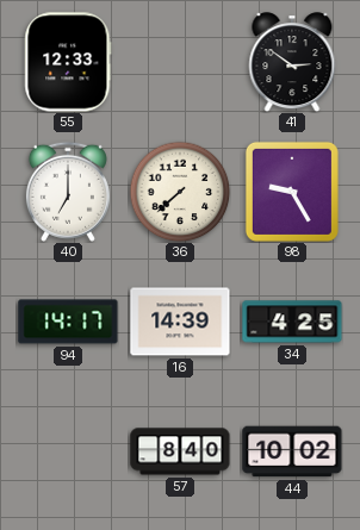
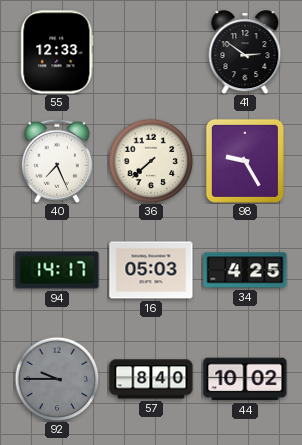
40: 7:00 -> 7:26
16: 14:39 -> 05:03
92: none -> 9:45
